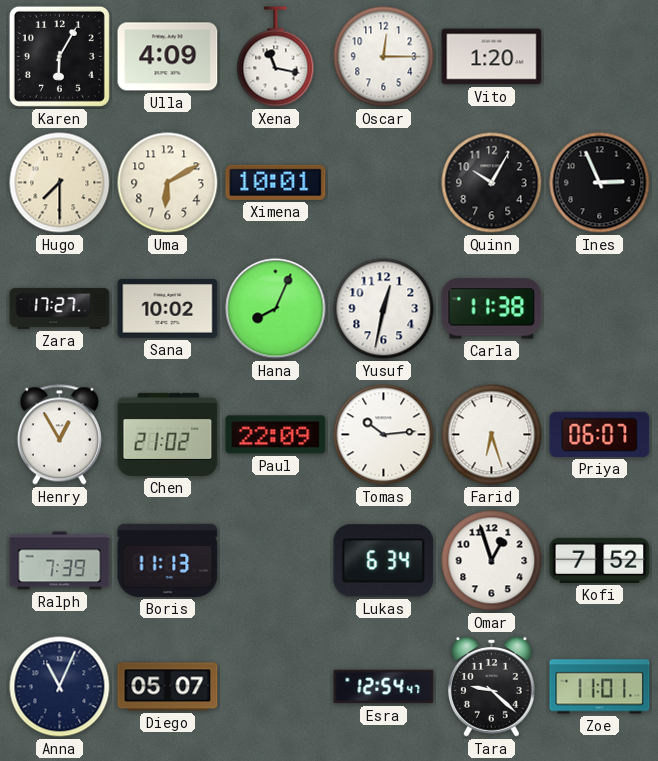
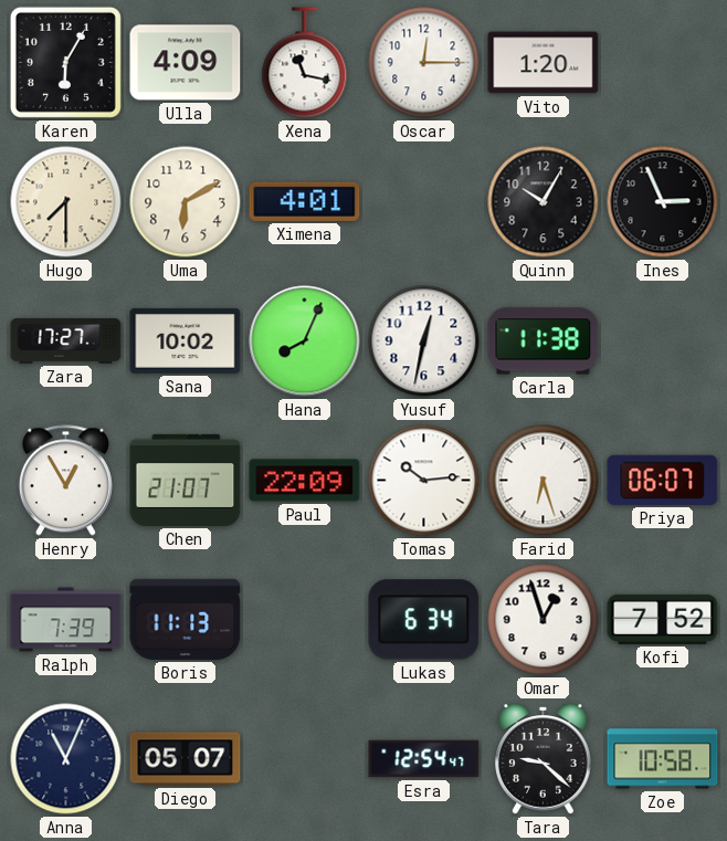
Ximena: 10:01 -> 4:01
Chen: 21:02 -> 21:07
Zoe: 11:01 -> 10:58
